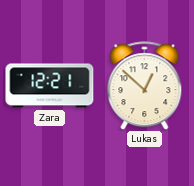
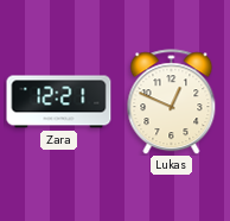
Lukas: 12:52 -> 12:49
